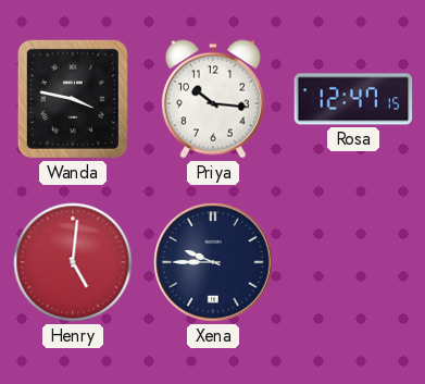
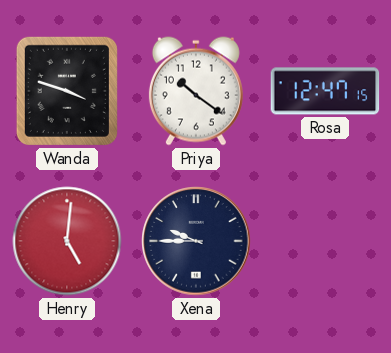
Wanda: 3:47 -> 3:48
Priya: 10:16 -> 10:21
